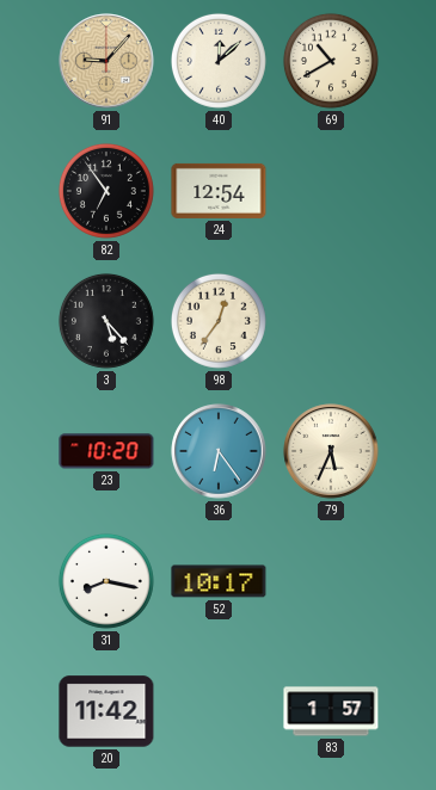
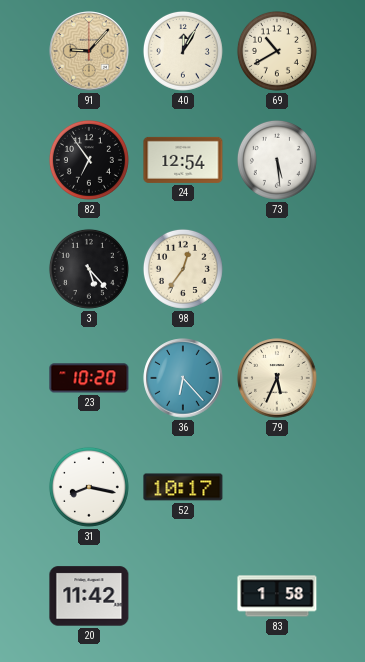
40: 12:08 -> 12:05
73: none -> 5:29
36: 6:24 -> 6:23
83: 1:57 -> 1:58
